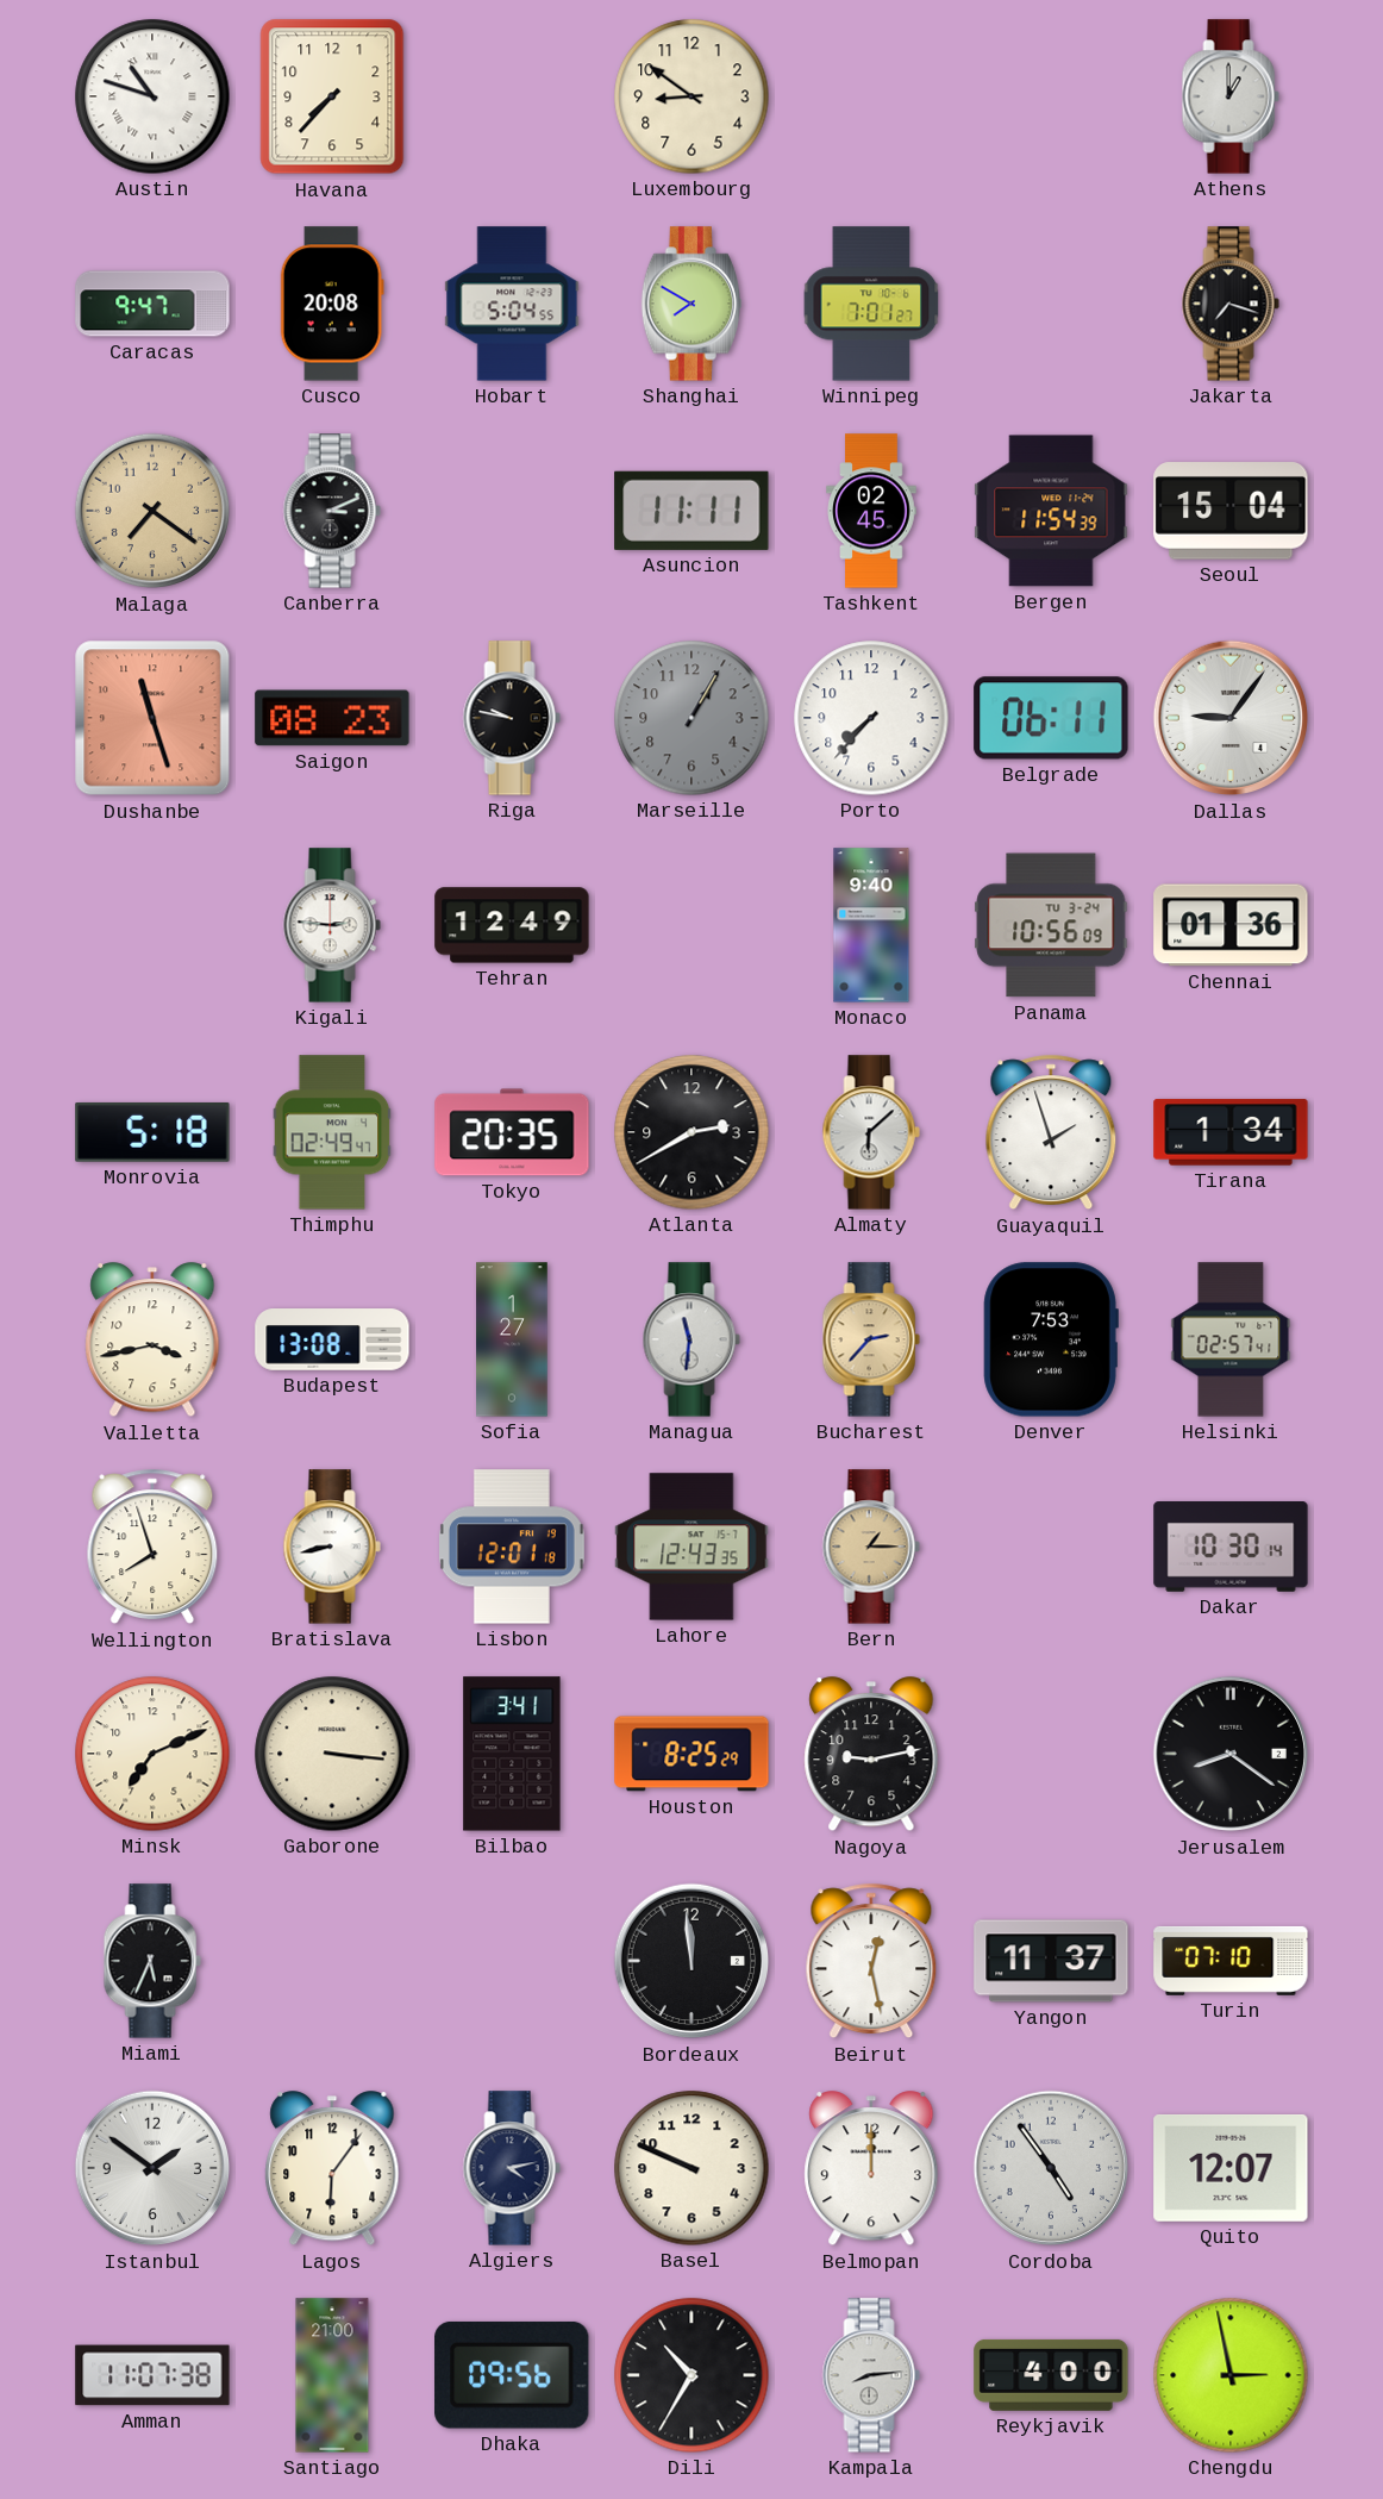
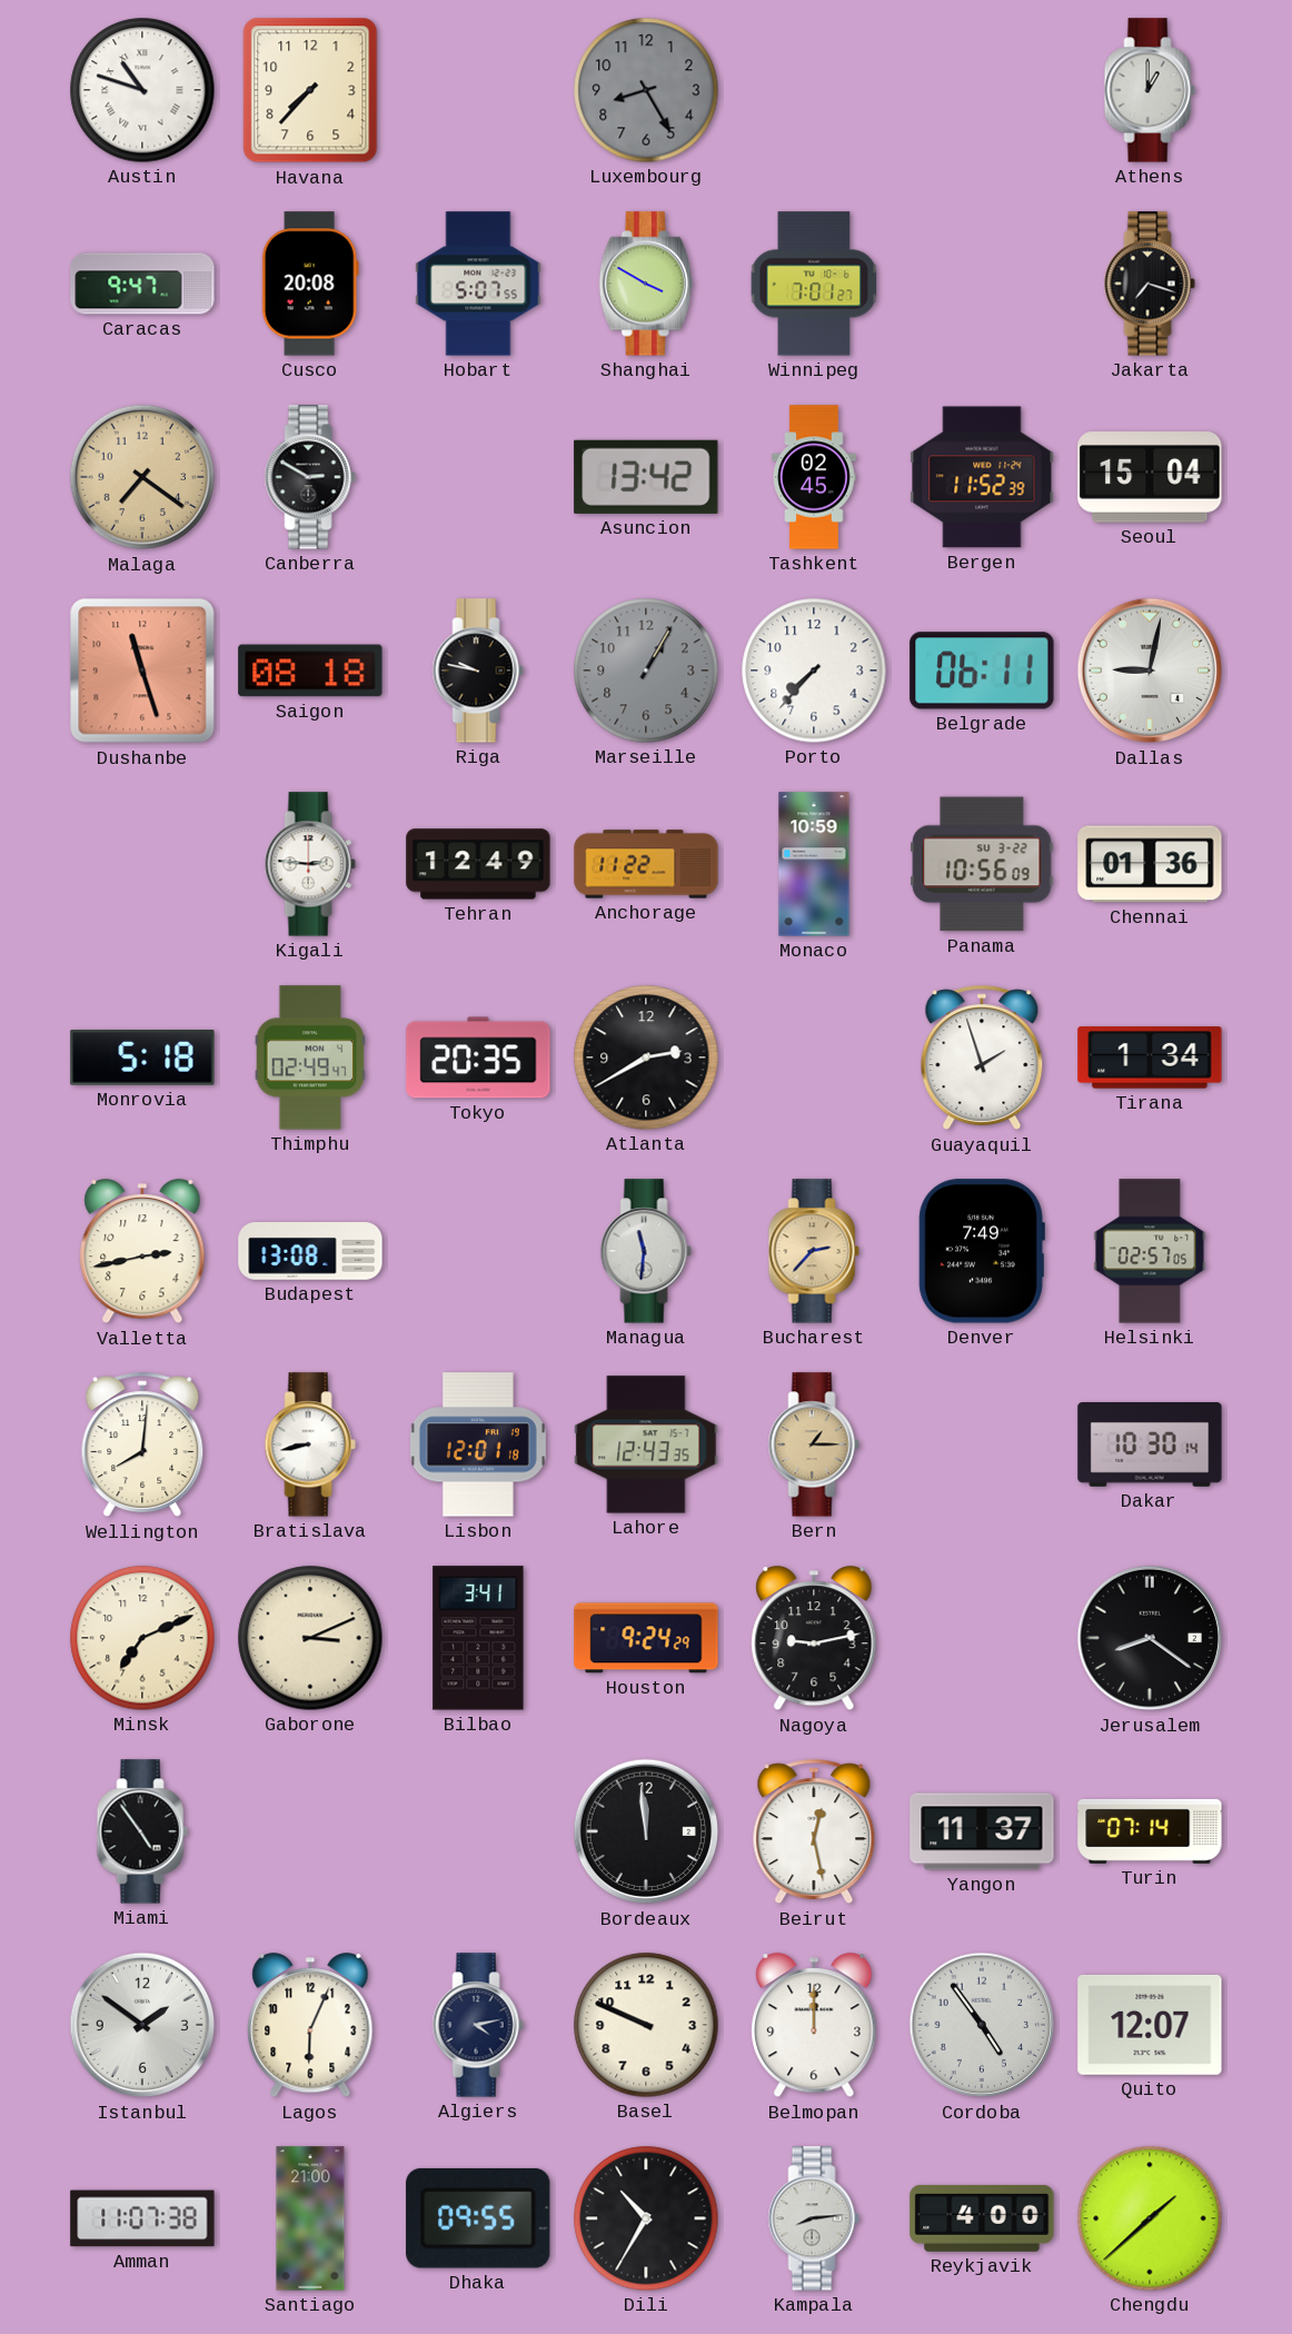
Luxembourg: 8:51 -> 8:25
Luxembourg dial: cream -> grey
Hobart: 5:04 -> 5:07
Shanghai: 7:50 -> 3:50
Canberra: 3:11 -> 2:50
Asuncion: 11:11 -> 13:42
Bergen: 11:54 -> 11:52
Saigon: 08:23 -> 08:18
Dallas: 9:06 -> 9:02
Anchorage: none -> 11:22
Monaco: 9:40 -> 10:59
Panama date: TU 3-24 -> SU 3-22
Almaty: 6:08 -> none
Valletta: 3:43 -> 2:43
Sofia: 1:27 -> none
Denver: 7:53 -> 7:49
Helsinki: 02:57:41 -> 02:57:05
Wellington: 7:57 -> 8:01
Gaborone: 3:16 -> 3:11
Houston: 8:25 -> 9:24
Miami: 5:34 -> 4:54
Turin: 07:10 -> 07:14
Lagos: 6:06 -> 6:04
Dhaka: 09:56 -> 09:55
Chengdu: 2:58 -> 1:38
